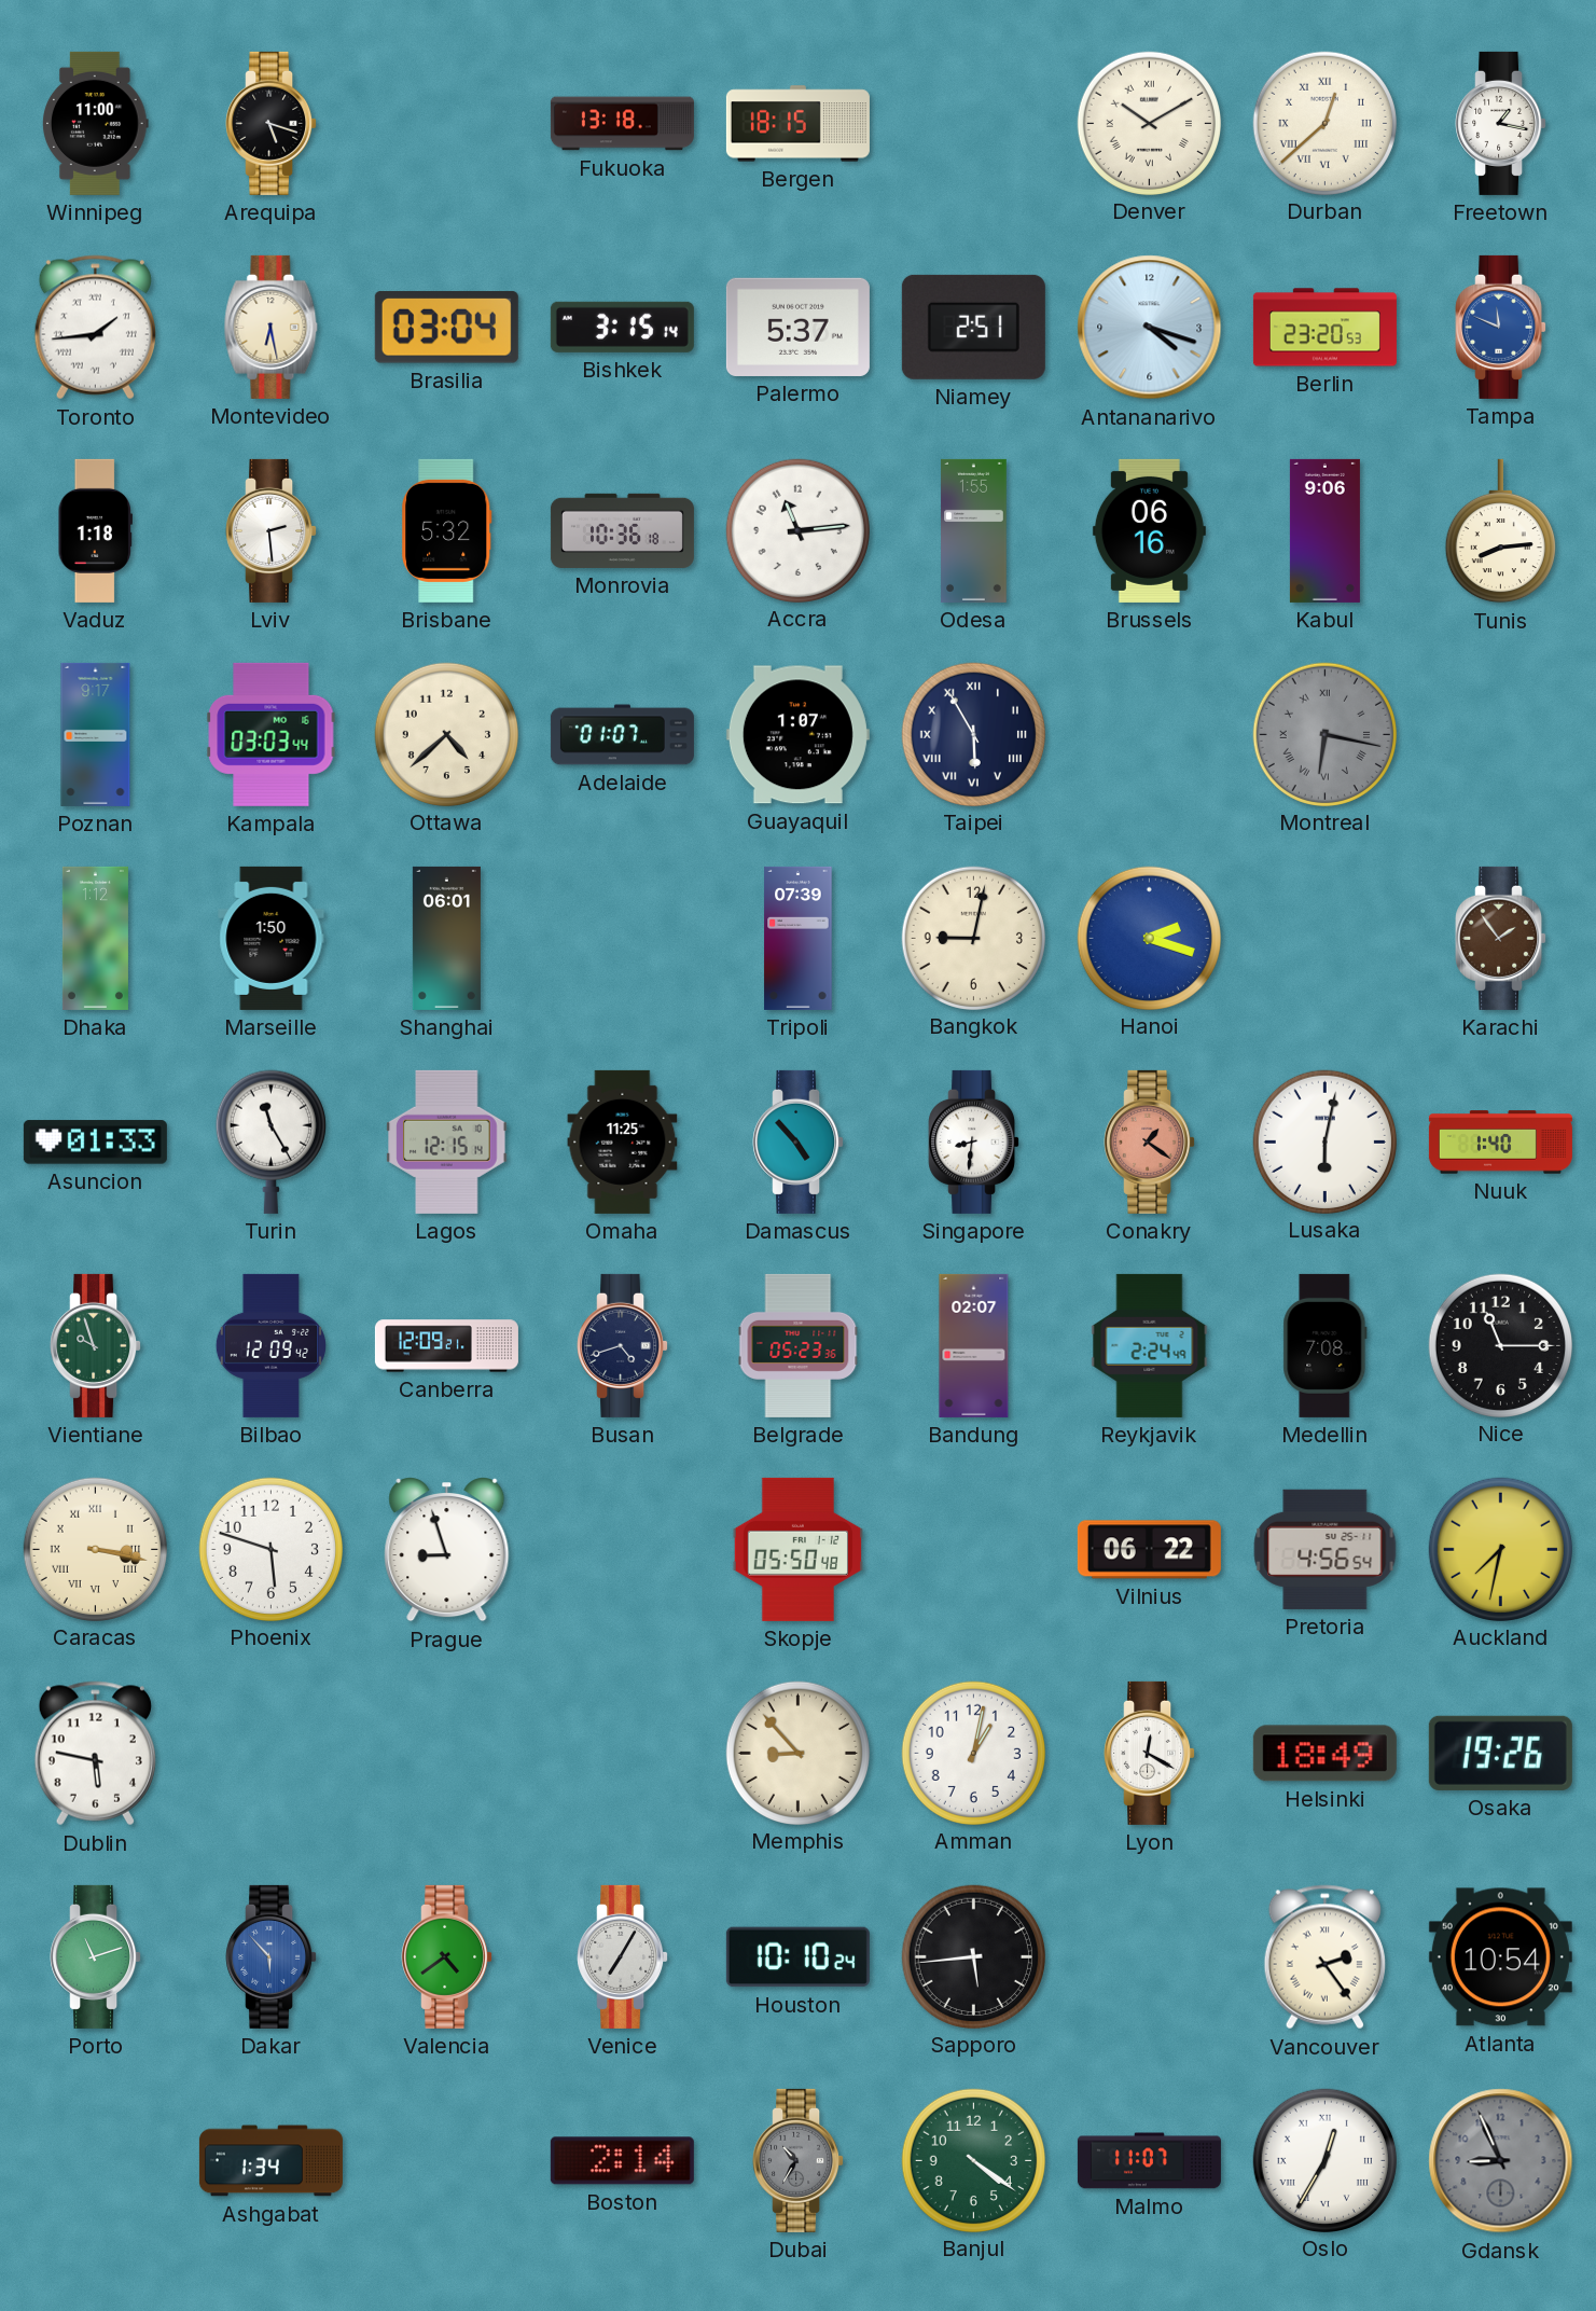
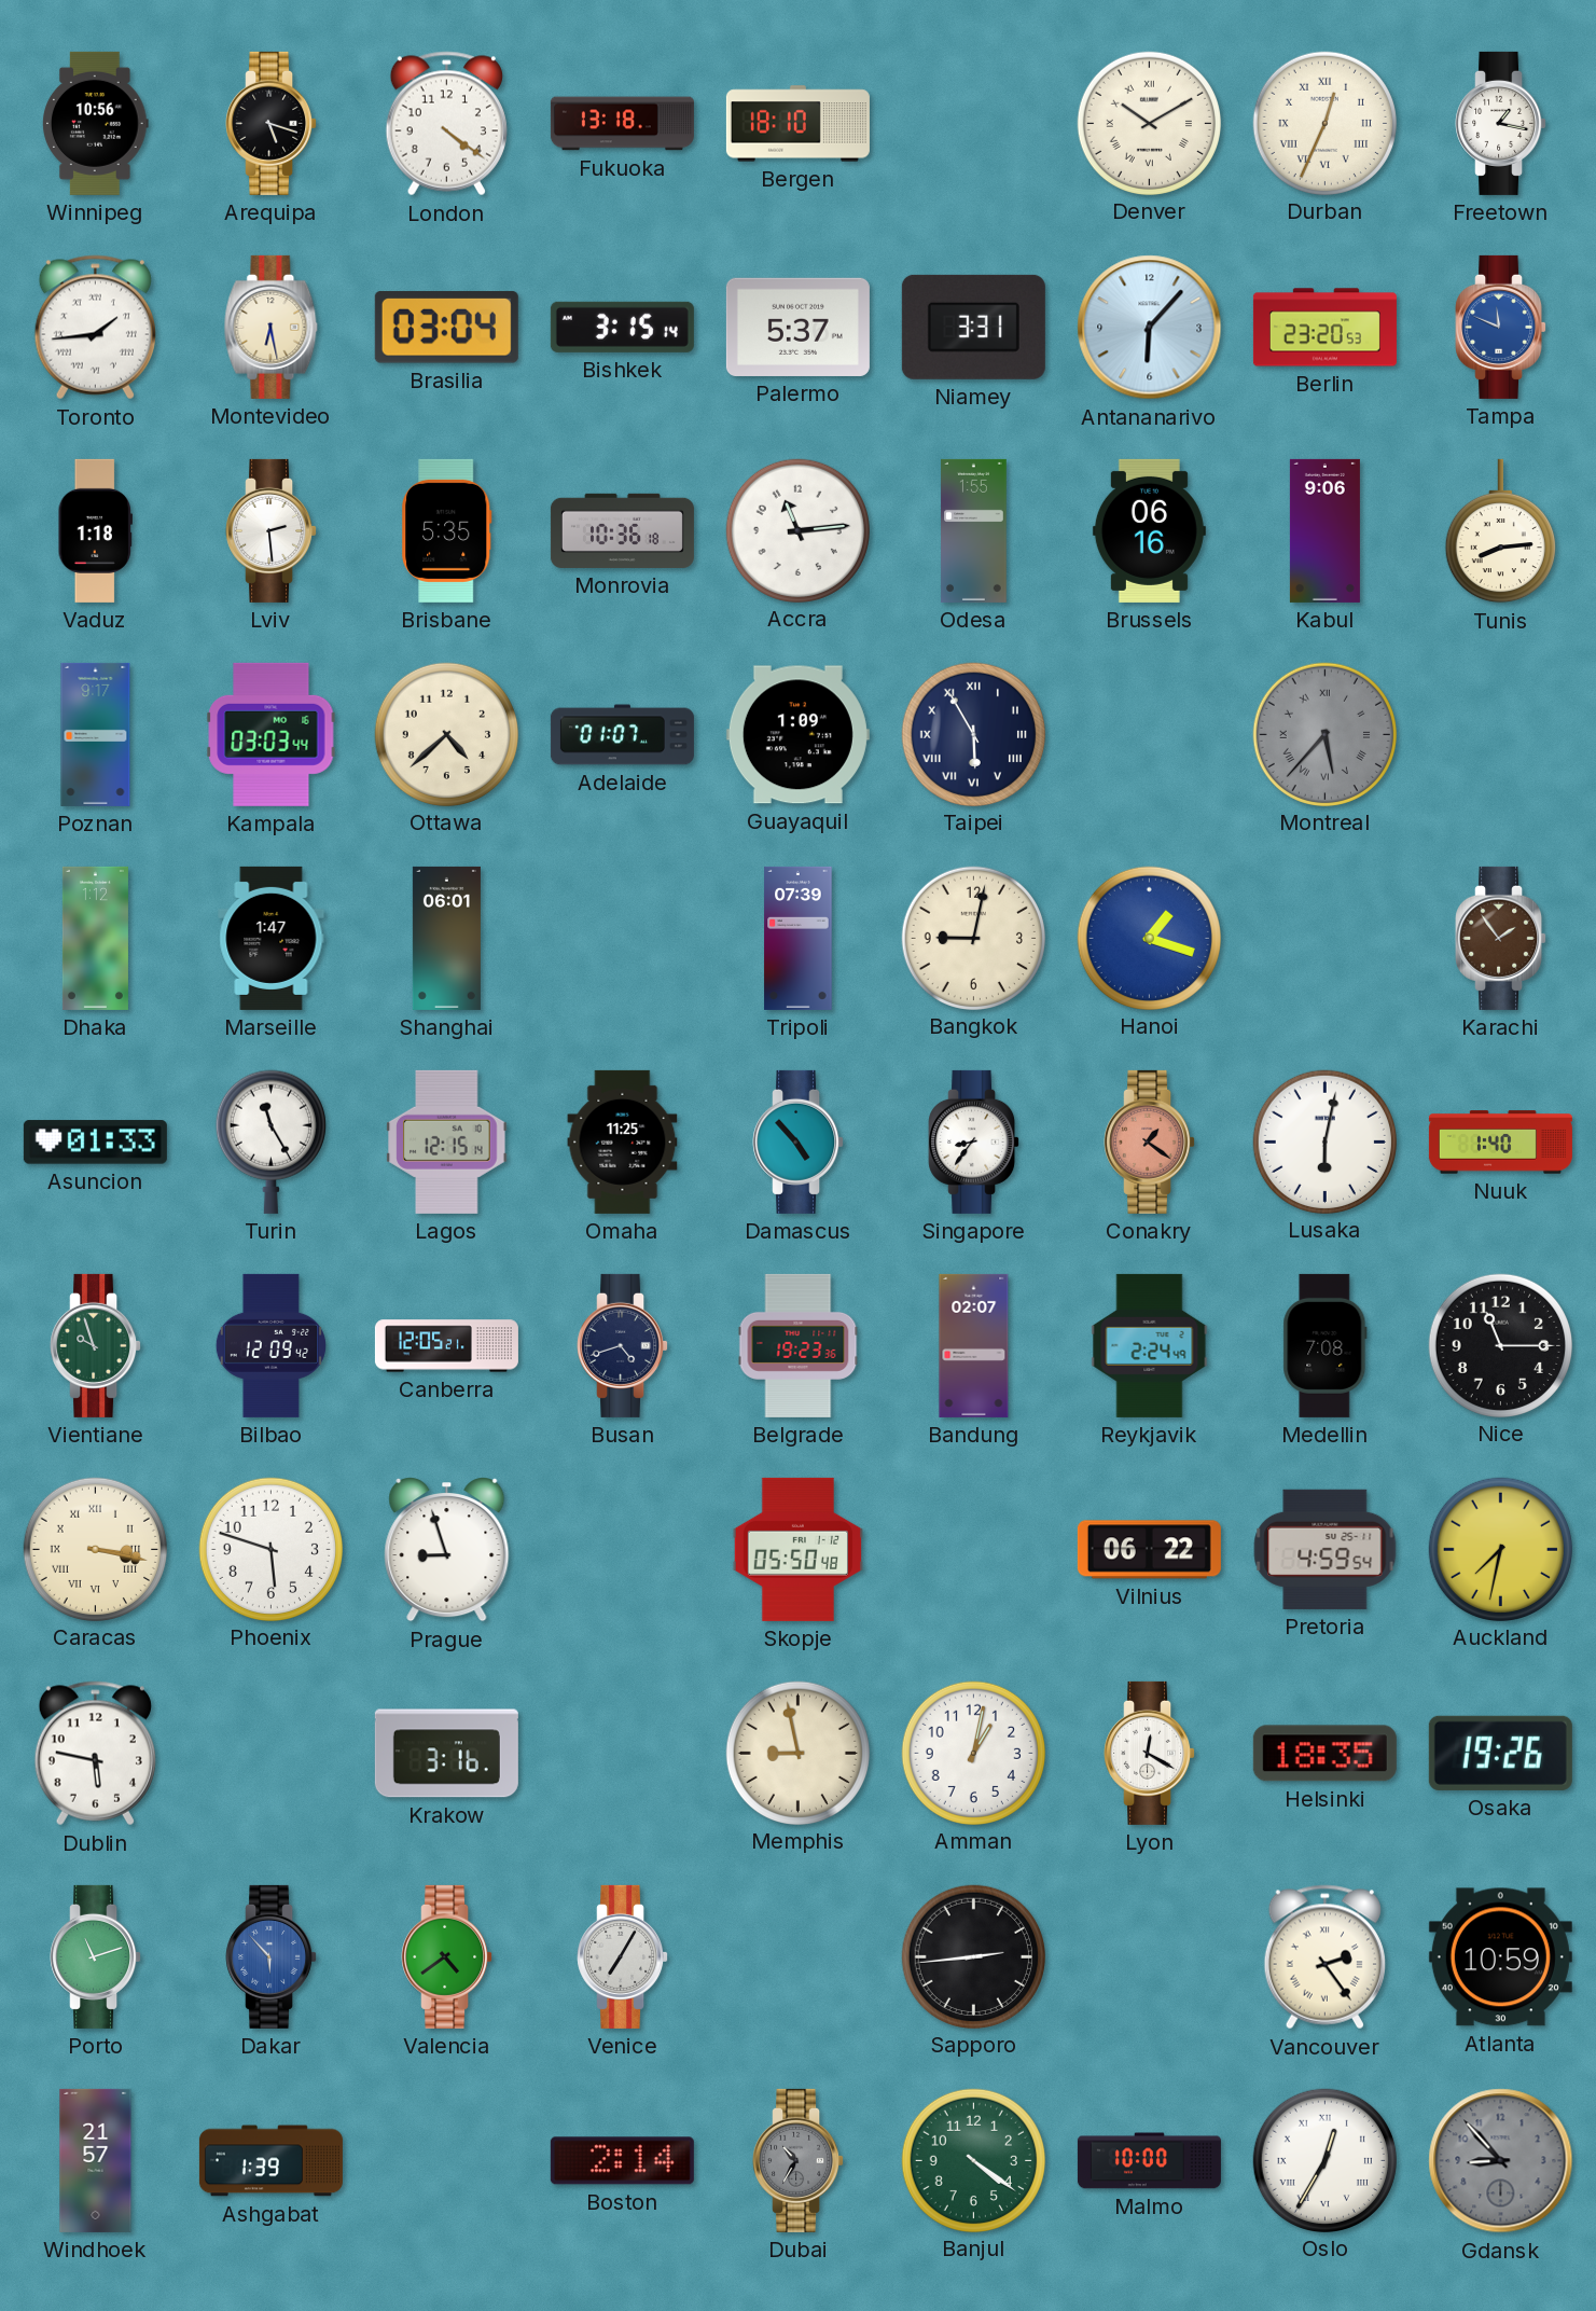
Winnipeg: 11:00 -> 10:56
London: none -> 4:21
Bergen: 18:15 -> 18:10
Durban: 12:38 -> 12:34
Niamey: 2:51 -> 3:31
Antananarivo: 4:18 -> 6:07
Brisbane: 5:32 -> 5:35
Guayaquil: 1:07 -> 1:09
Montreal: 6:17 -> 5:37
Marseille: 1:50 -> 1:47
Hanoi: 2:18 -> 1:18
Singapore: 8:31 -> 8:36
Canberra: 12:09 -> 12:05
Belgrade: 05:23 -> 19:23
Pretoria: 4:56 -> 4:59
Krakow: none -> 3:16
Memphis: 8:53 -> 8:58
Helsinki: 18:49 -> 18:35
Houston: 10:10 -> none
Sapporo: 5:44 -> 2:44
Atlanta: 10:54 -> 10:59
Windhoek: none -> 21:57
Ashgabat: 1:34 -> 1:39
Malmo: 11:07 -> 10:00
Gdansk: 8:56 -> 8:53
